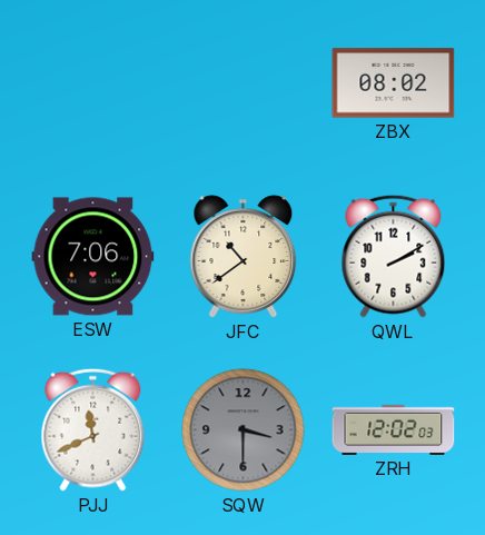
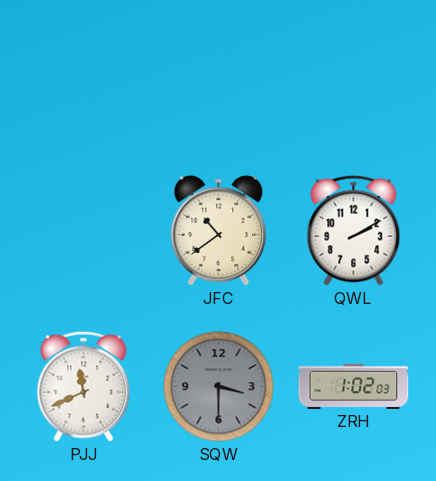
ZBX: 08:02 -> none
ESW: 7:06 -> none
ZRH: 12:02 -> 1:02
